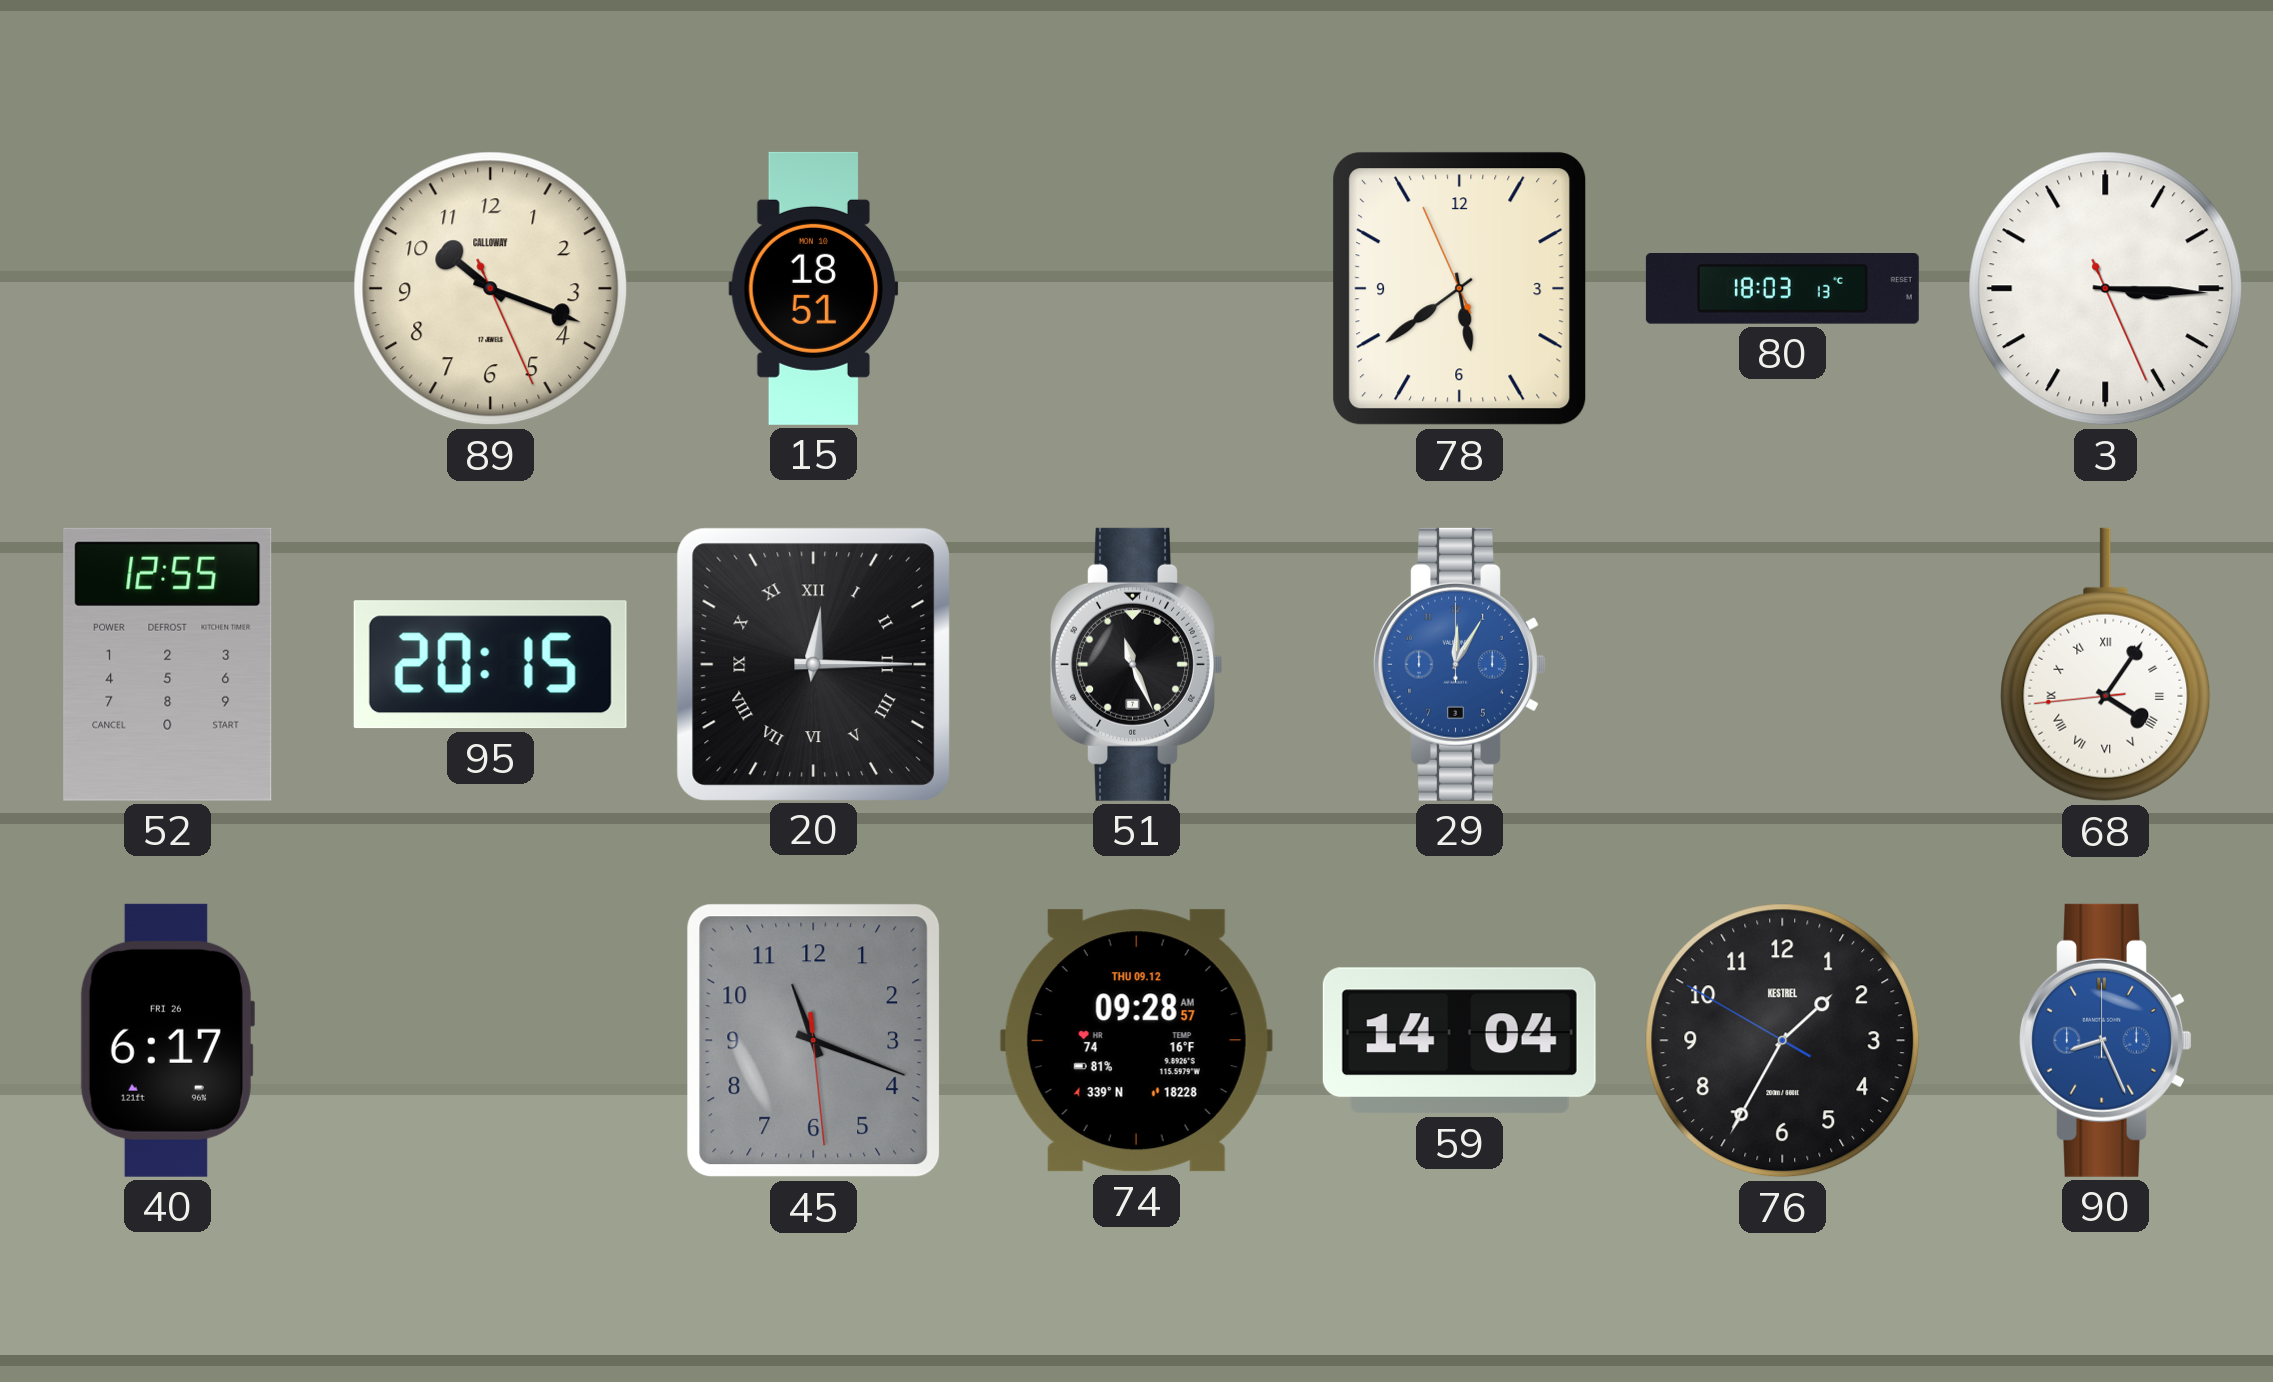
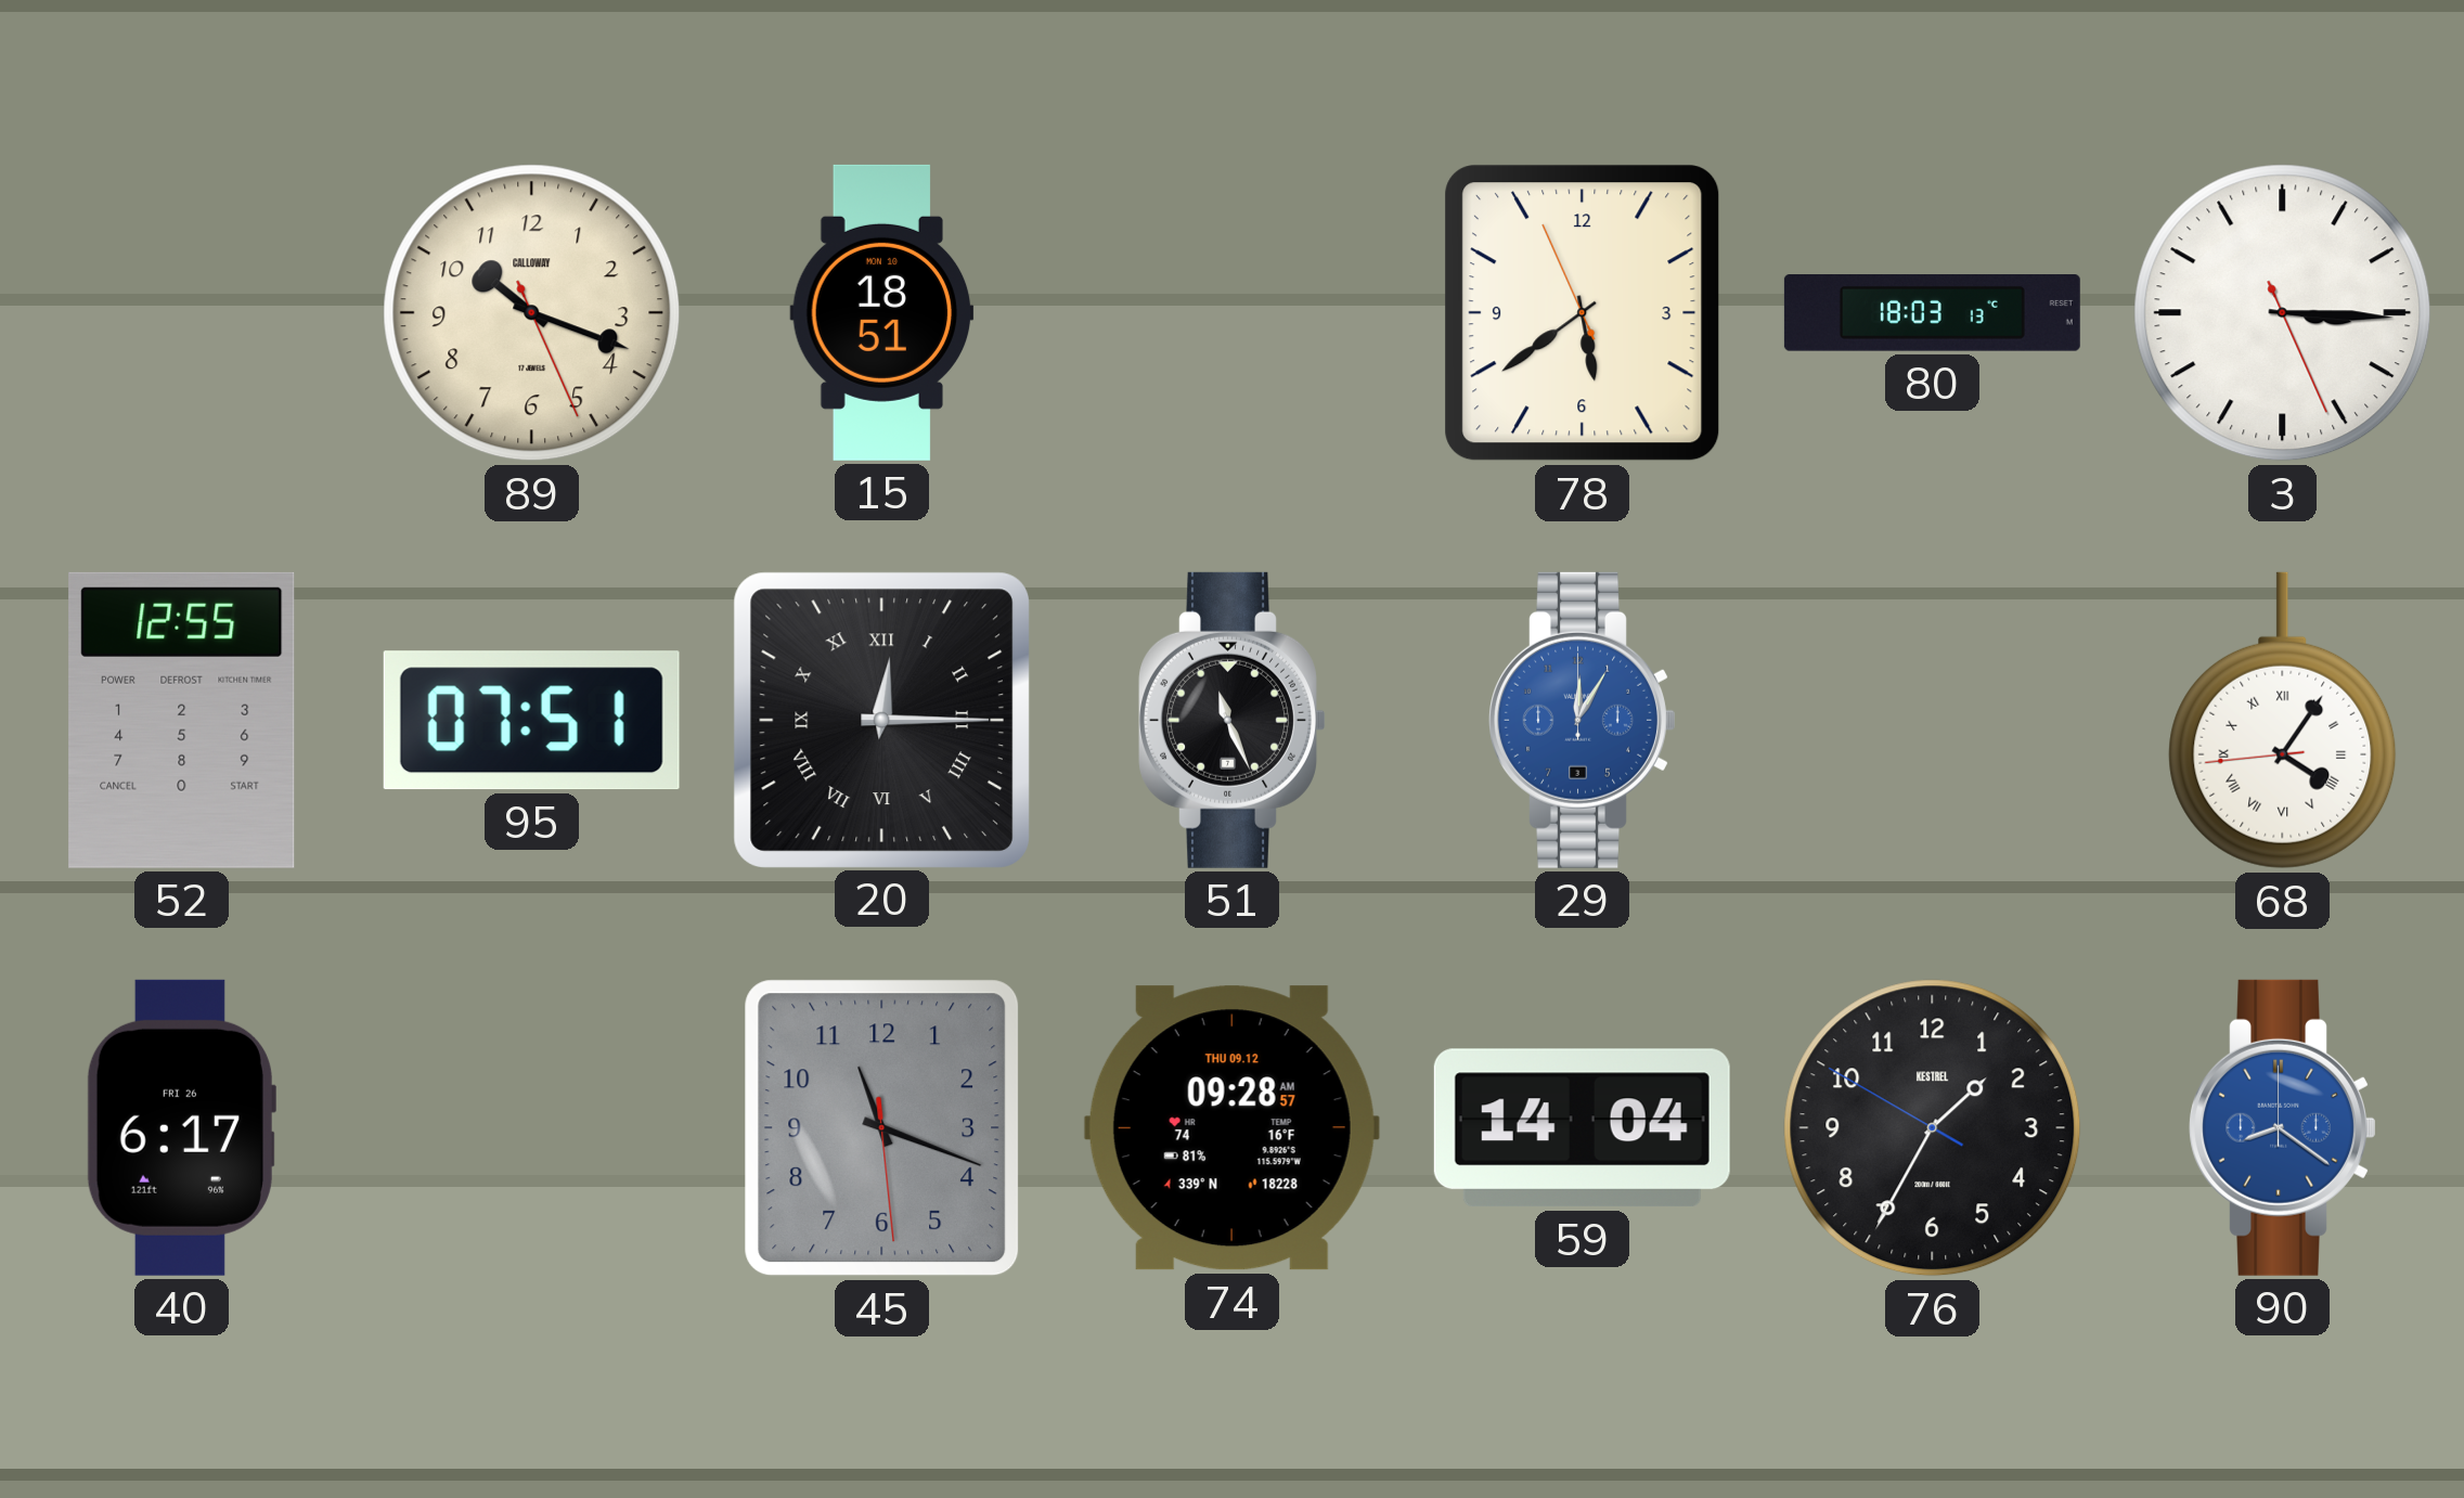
95: 20:15 -> 07:51
90: 8:26 -> 8:21
